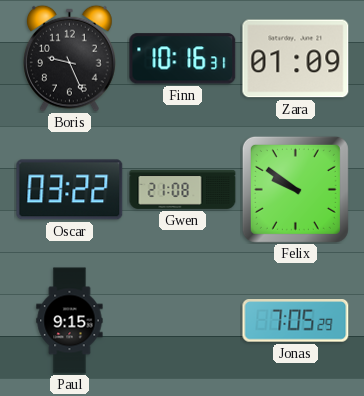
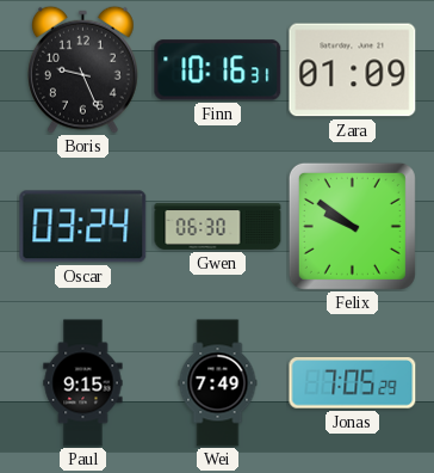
Oscar: 03:22 -> 03:24
Gwen: 21:08 -> 06:30
Wei: none -> 7:49
